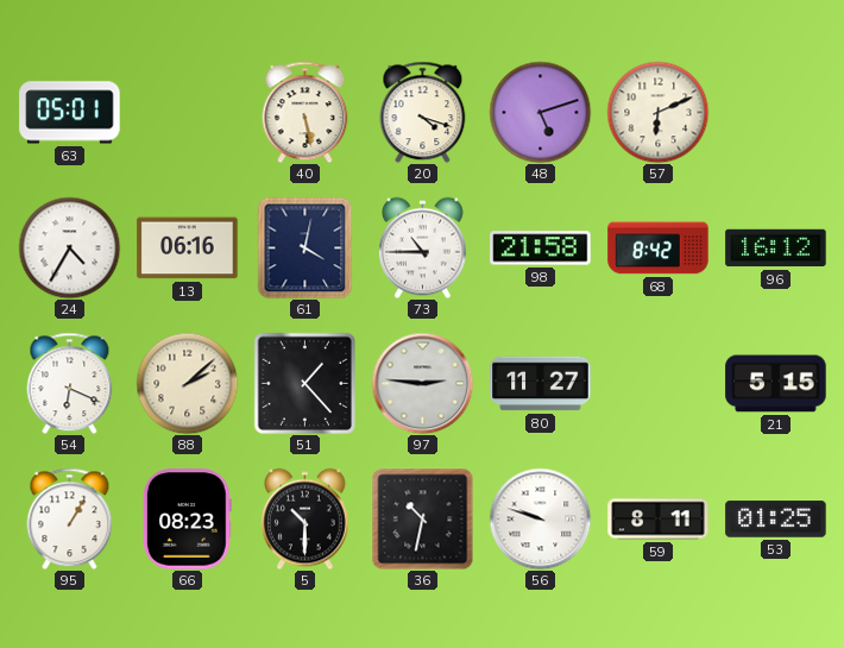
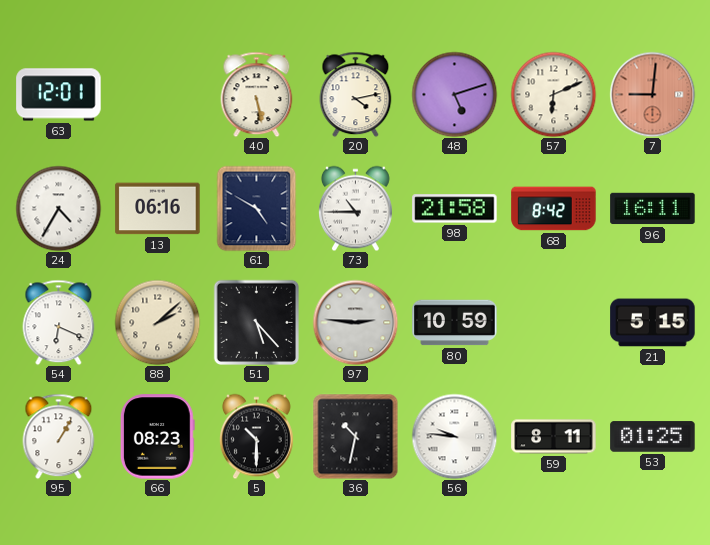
63: 05:01 -> 12:01
20: 4:18 -> 4:13
7: none -> 9:01
61: 4:02 -> 4:50
96: 16:12 -> 16:11
51: 1:23 -> 5:23
80: 11:27 -> 10:59
56: 9:48 -> 9:46
